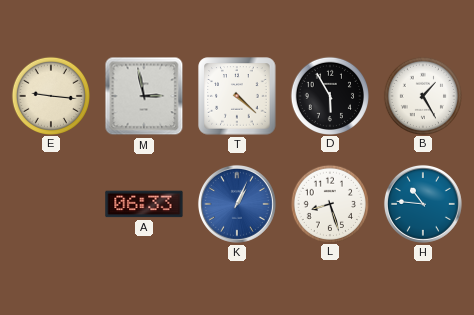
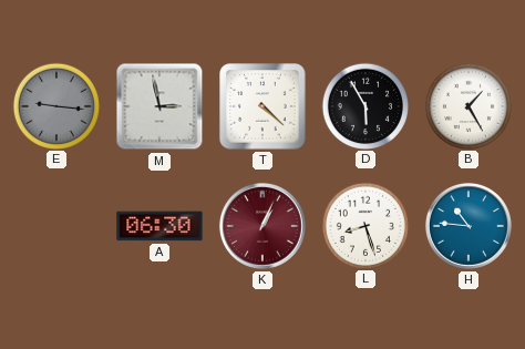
E dial: cream -> grey
A: 06:33 -> 06:30
K dial: blue -> burgundy
